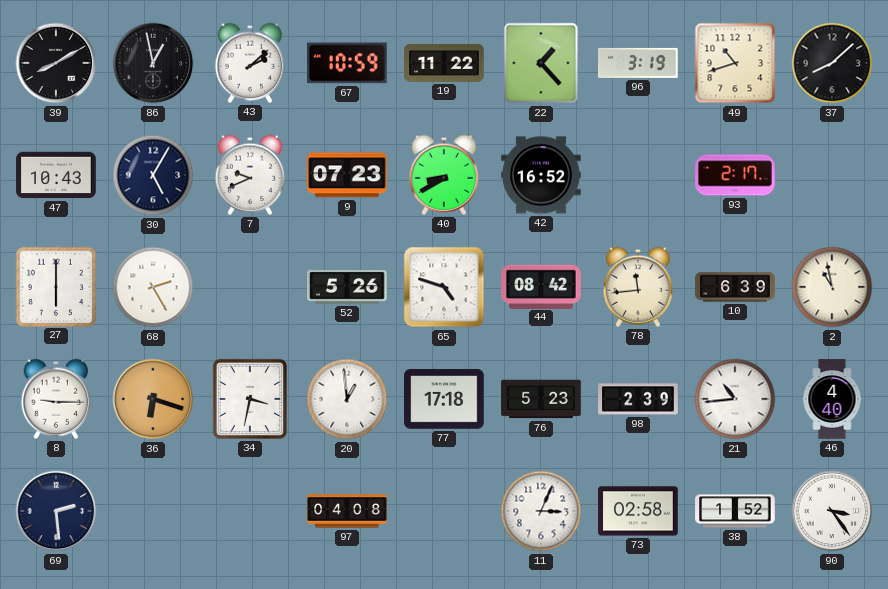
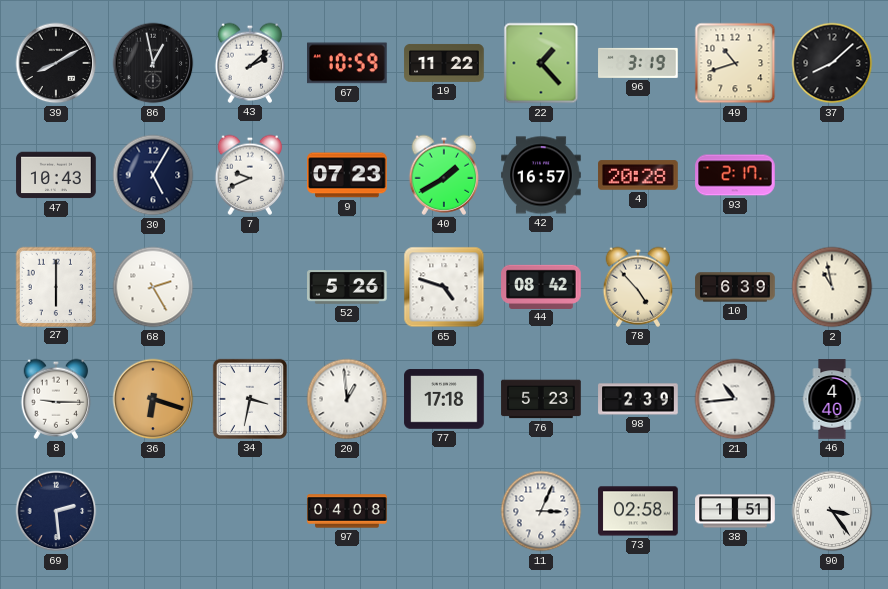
40: 8:40 -> 1:40
42: 16:52 -> 16:57
4: none -> 20:28
78: 11:44 -> 4:53
38: 1:52 -> 1:51
